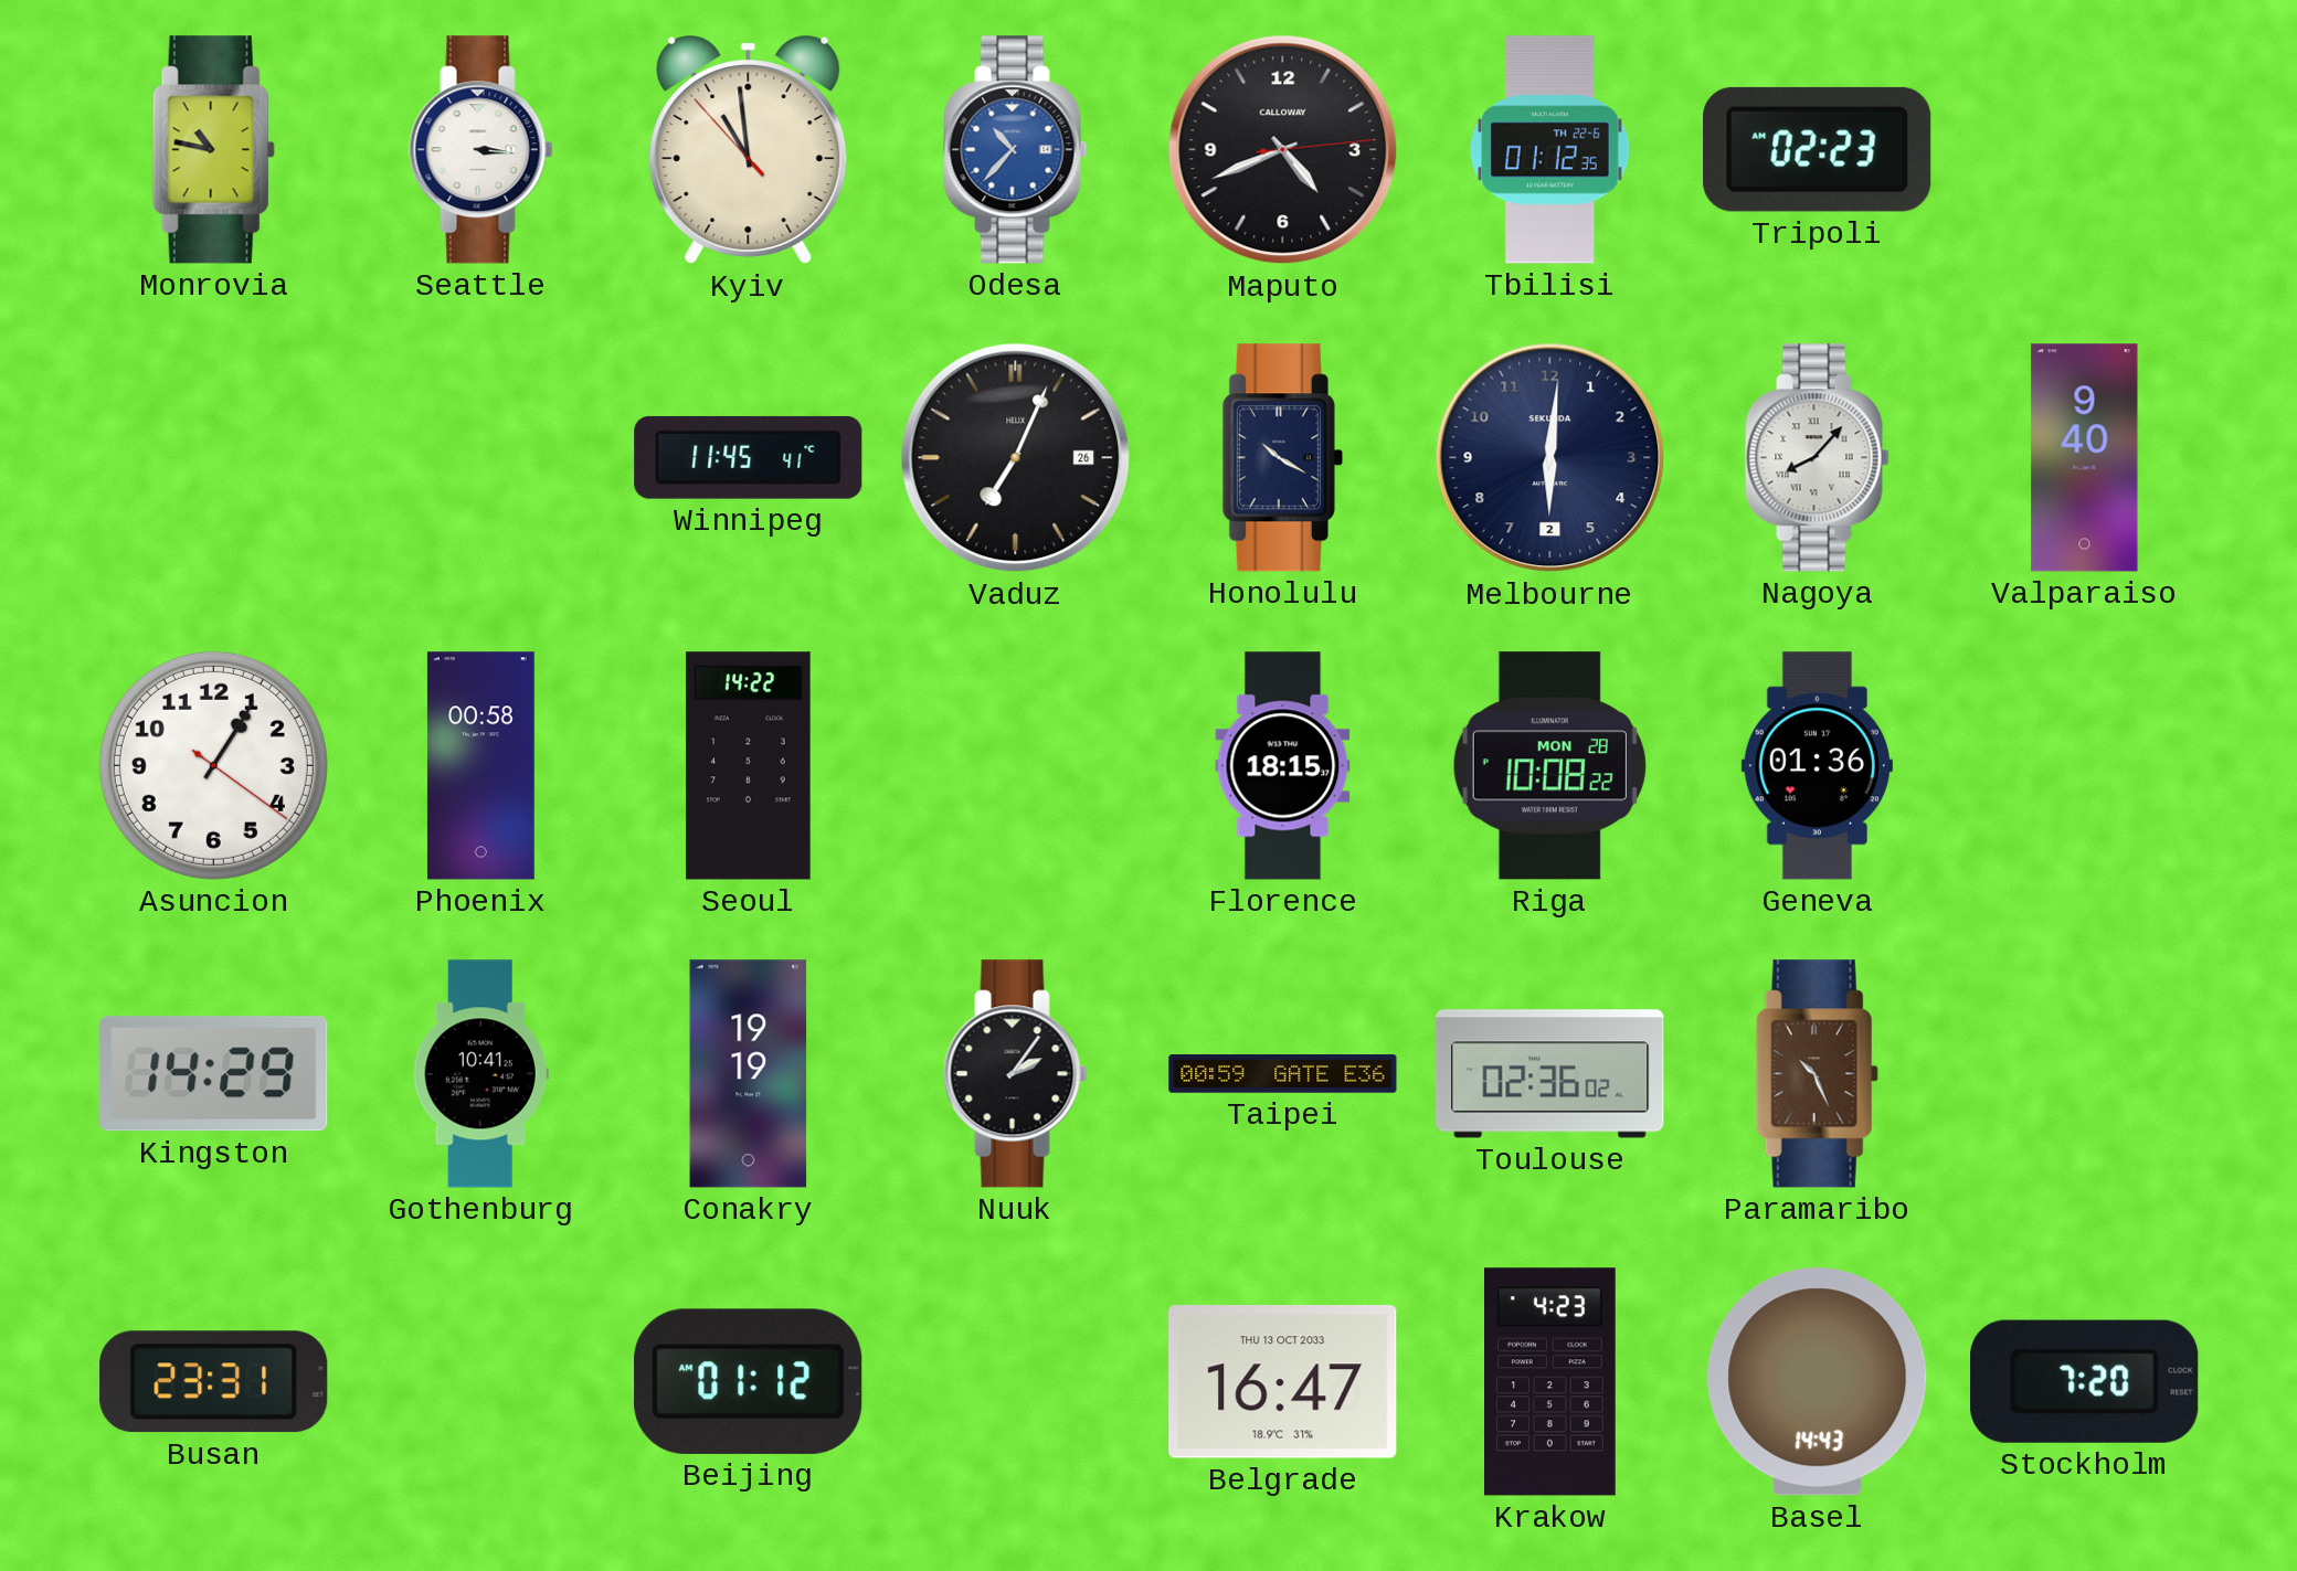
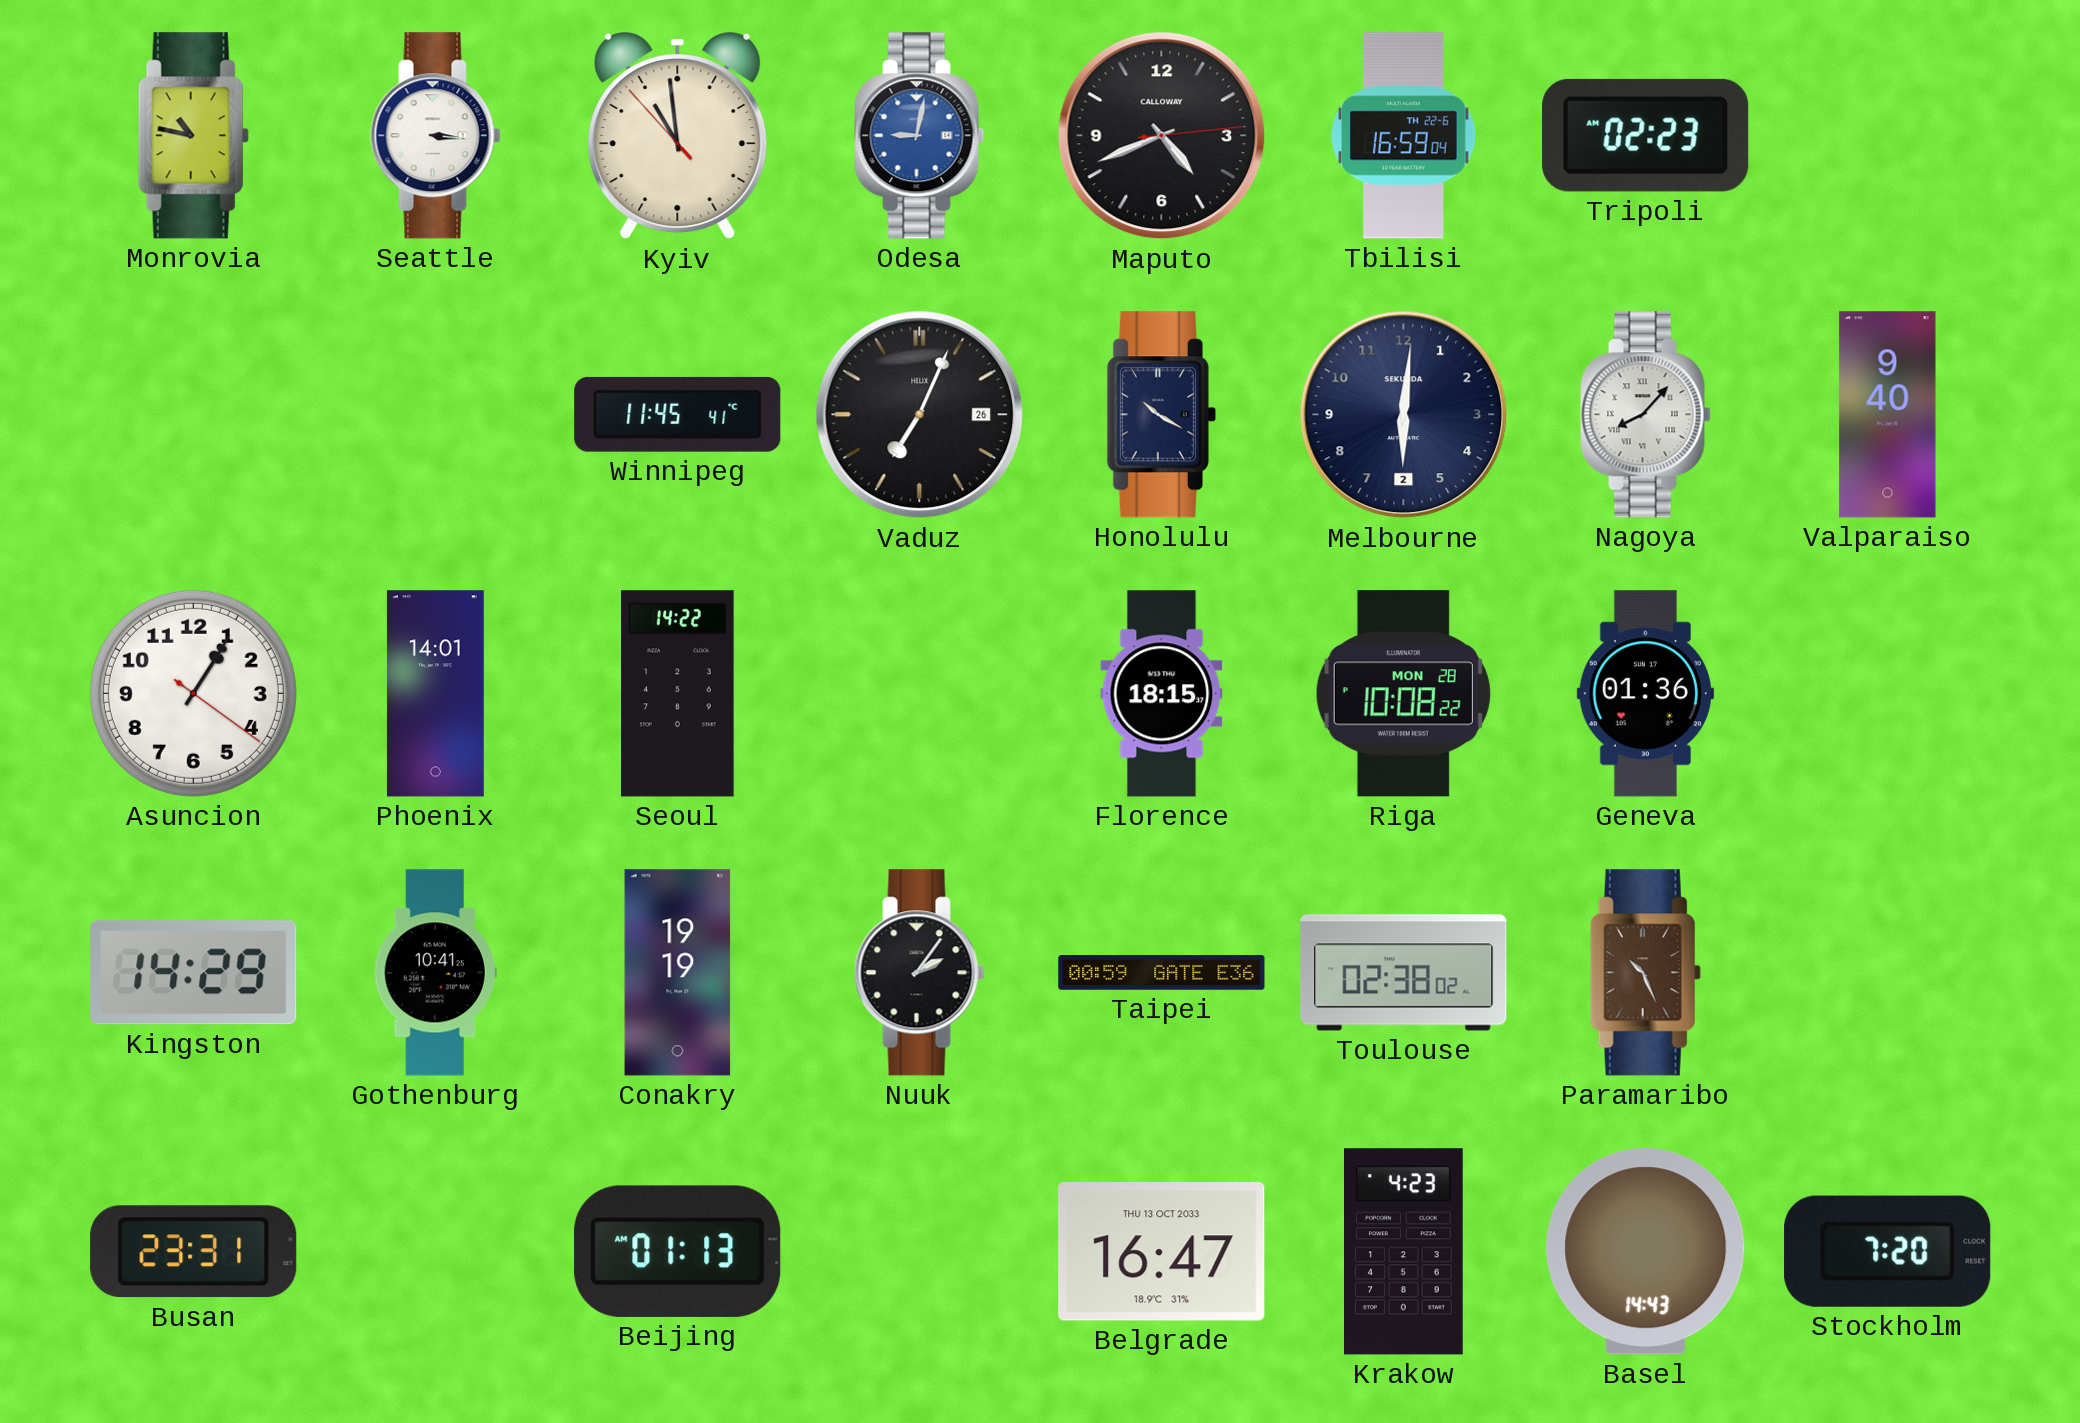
Odesa: 10:37 -> 9:02
Tbilisi: 01:12 -> 16:59
Phoenix: 00:58 -> 14:01
Toulouse: 02:36 -> 02:38
Beijing: 01:12 -> 01:13
